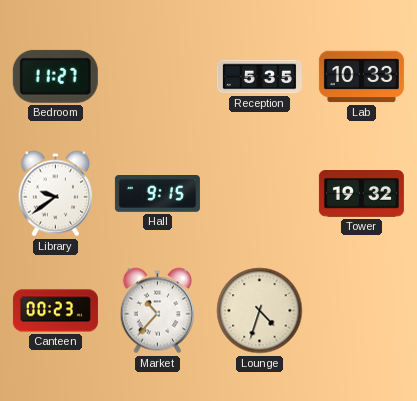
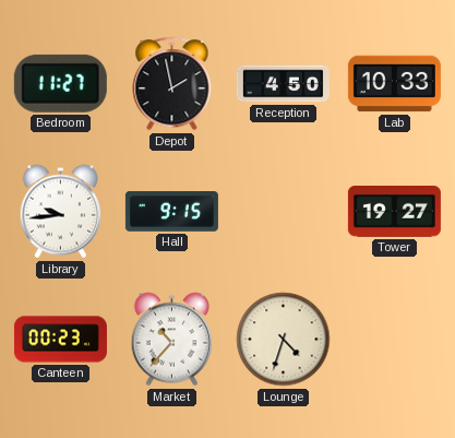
Depot: none -> 1:58
Reception: 5:35 -> 4:50
Library: 9:39 -> 9:44
Tower: 19:32 -> 19:27
